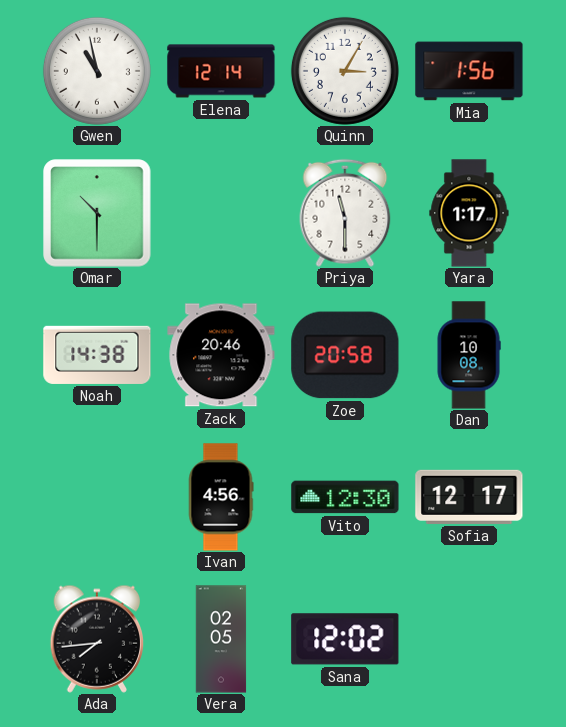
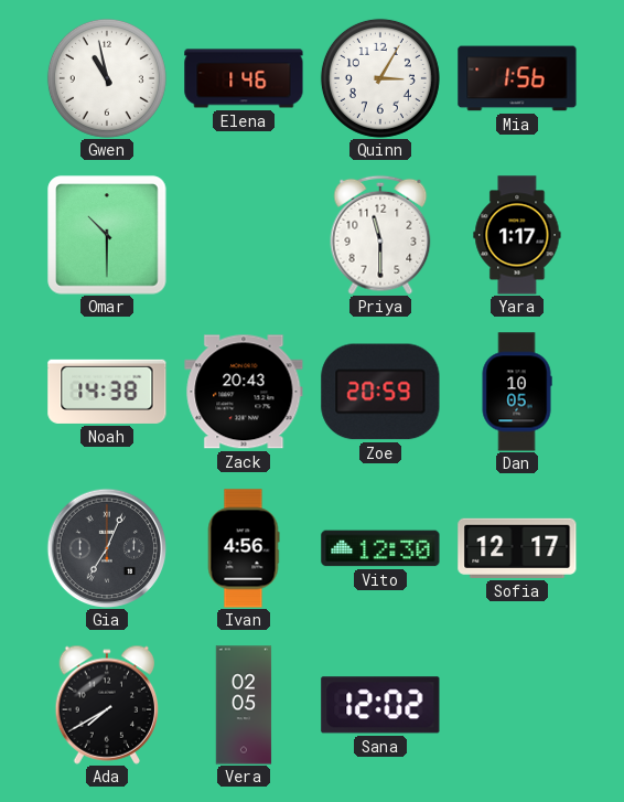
Elena: 12:14 -> 1:46
Zack: 20:46 -> 20:43
Zoe: 20:58 -> 20:59
Dan: 10:08 -> 10:05
Gia: none -> 7:04
Ada: 7:44 -> 7:40
